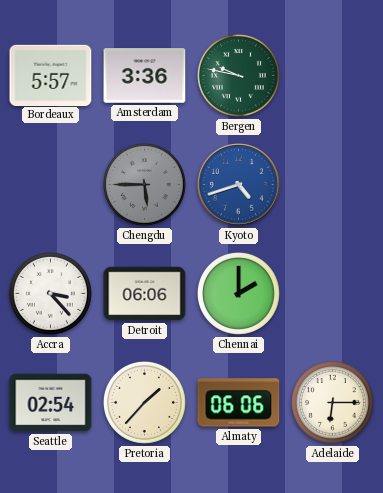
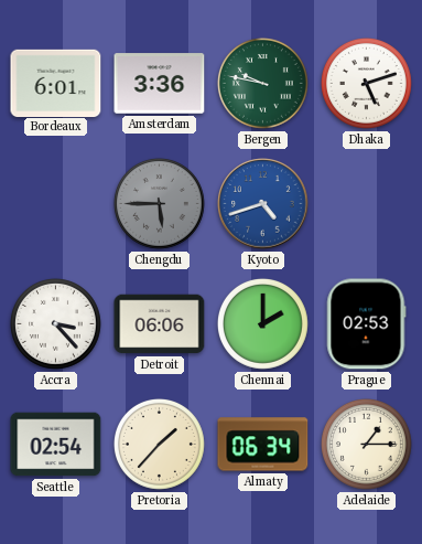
Bordeaux: 5:57 -> 6:01
Dhaka: none -> 5:12
Prague: none -> 02:53
Almaty: 06:06 -> 06:34
Adelaide: 6:15 -> 1:15
